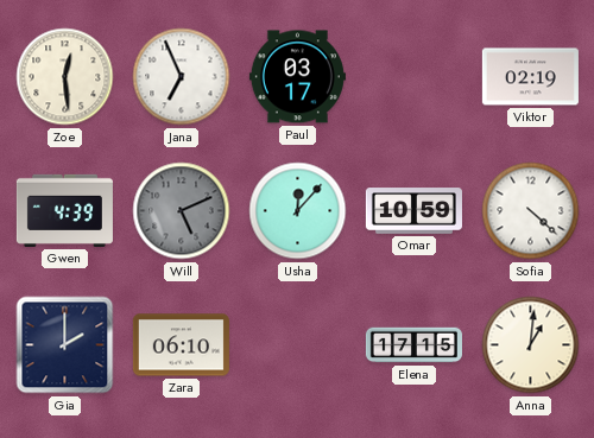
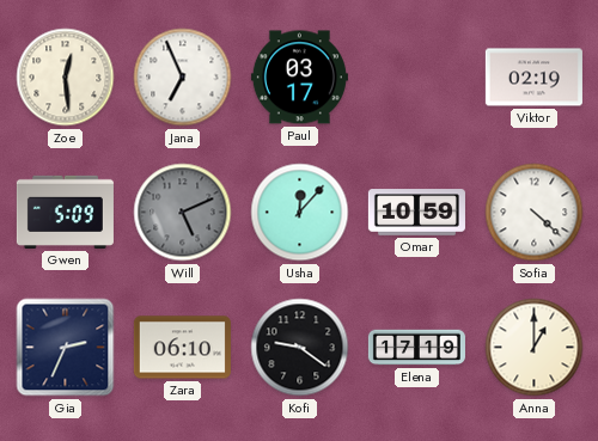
Gwen: 4:39 -> 5:09
Gia: 2:00 -> 2:34
Kofi: none -> 9:21
Elena: 17:15 -> 17:19
Anna: 1:01 -> 1:00
